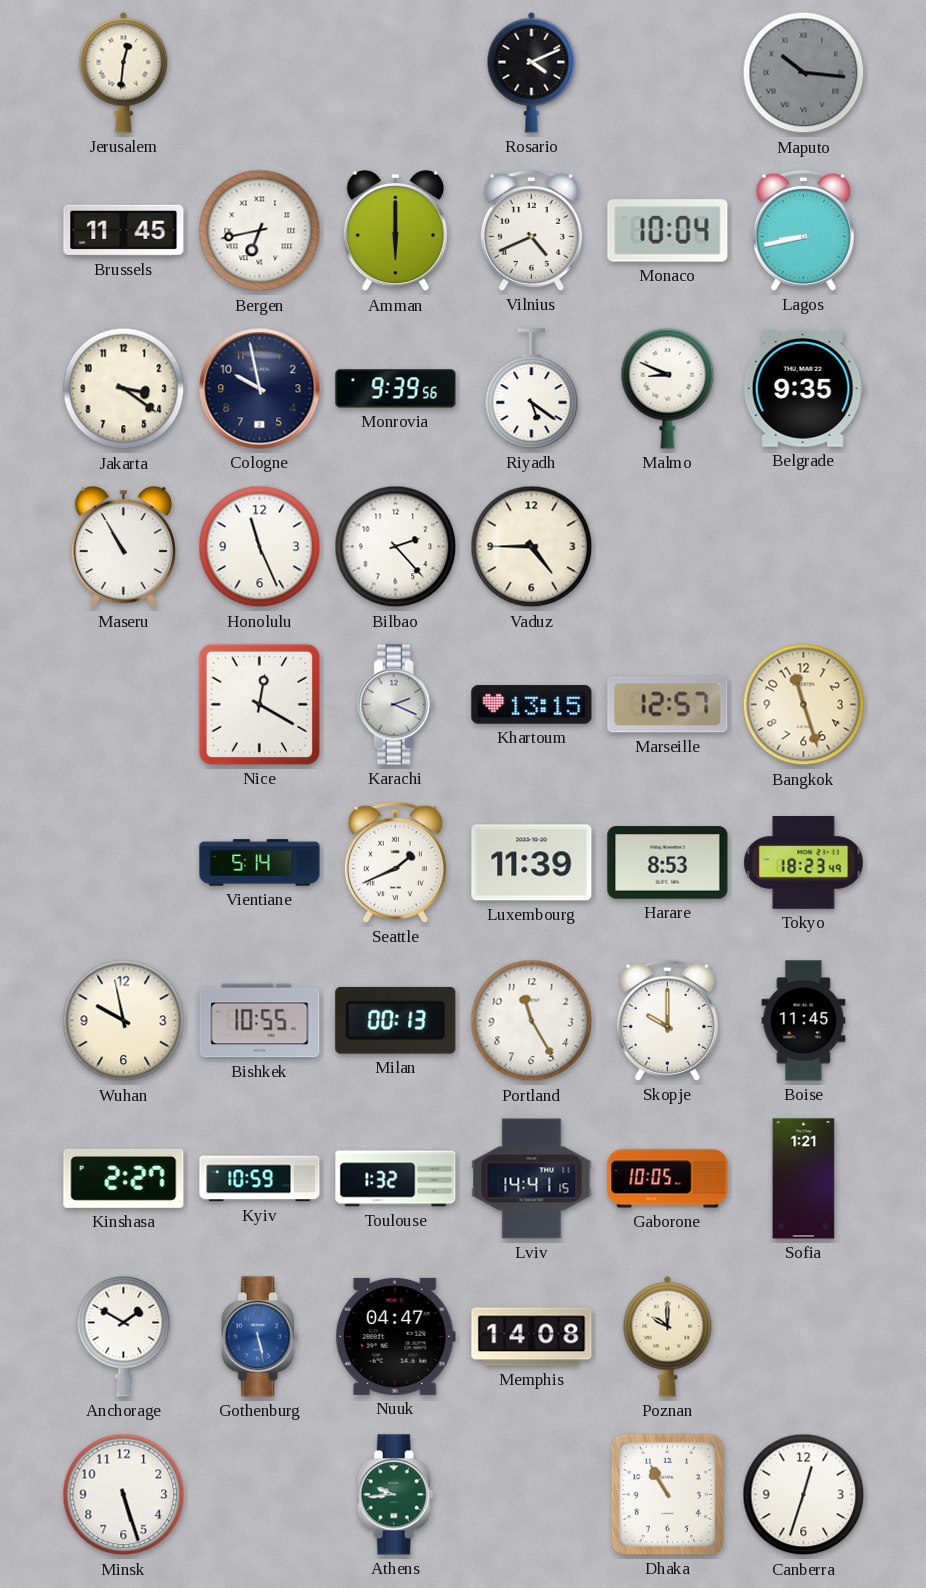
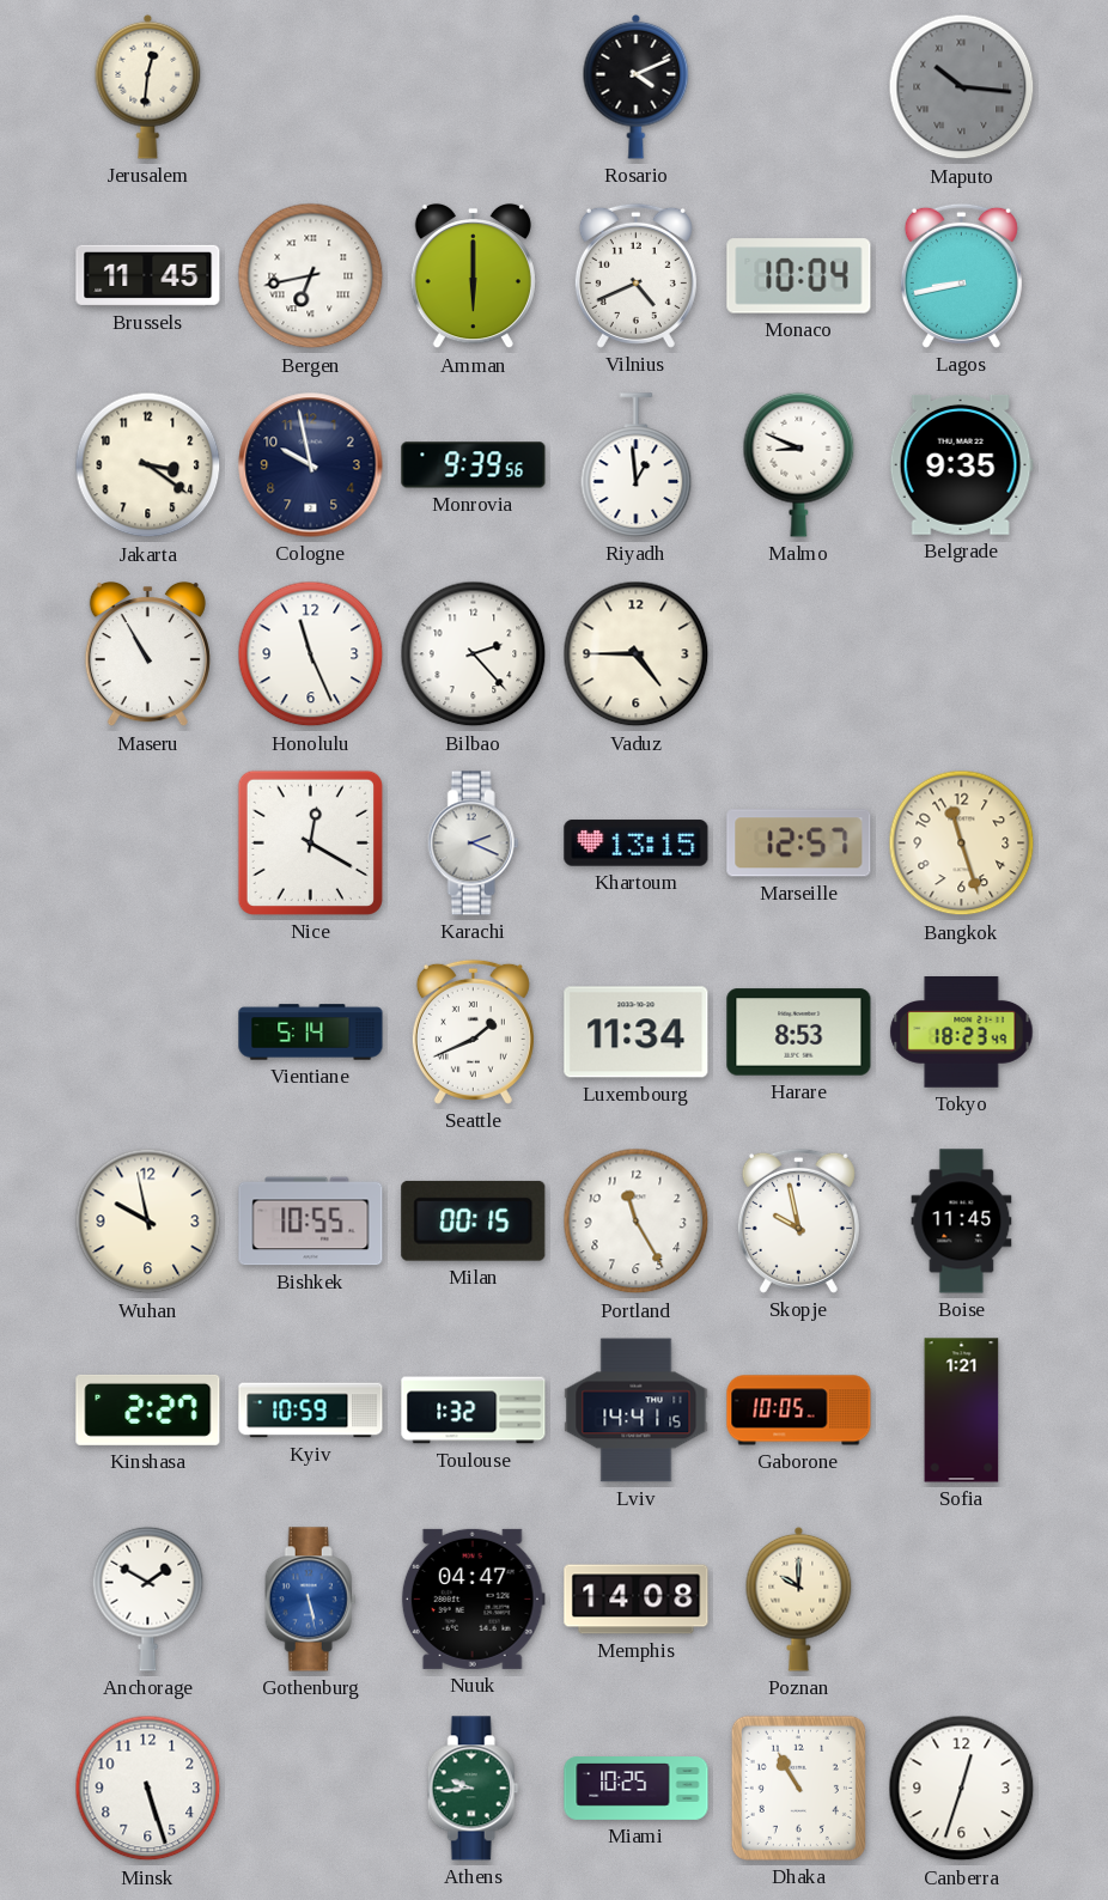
Riyadh: 5:21 -> 12:59
Luxembourg: 11:39 -> 11:34
Milan: 00:13 -> 00:15
Skopje: 10:00 -> 9:58
Miami: none -> 10:25
